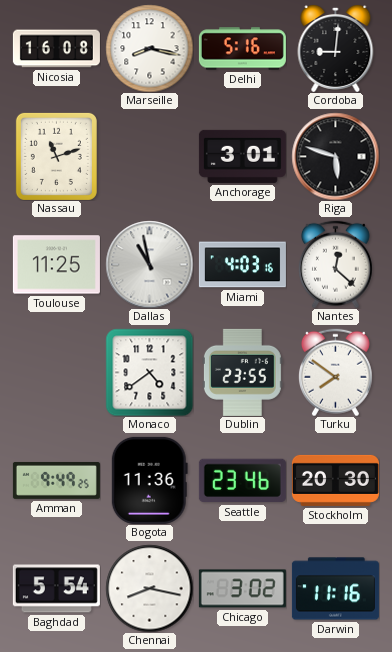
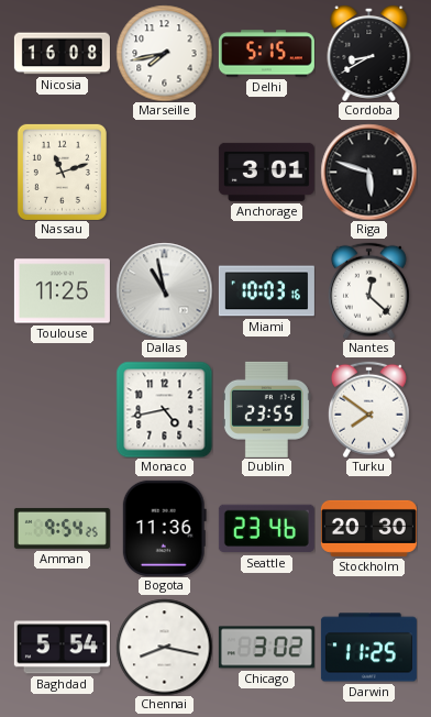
Marseille: 8:17 -> 7:43
Delhi: 5:16 -> 5:15
Cordoba: 9:01 -> 8:40
Miami: 4:03 -> 10:03
Monaco: 4:39 -> 4:43
Amman: 9:49 -> 9:54
Darwin: 11:16 -> 11:25
